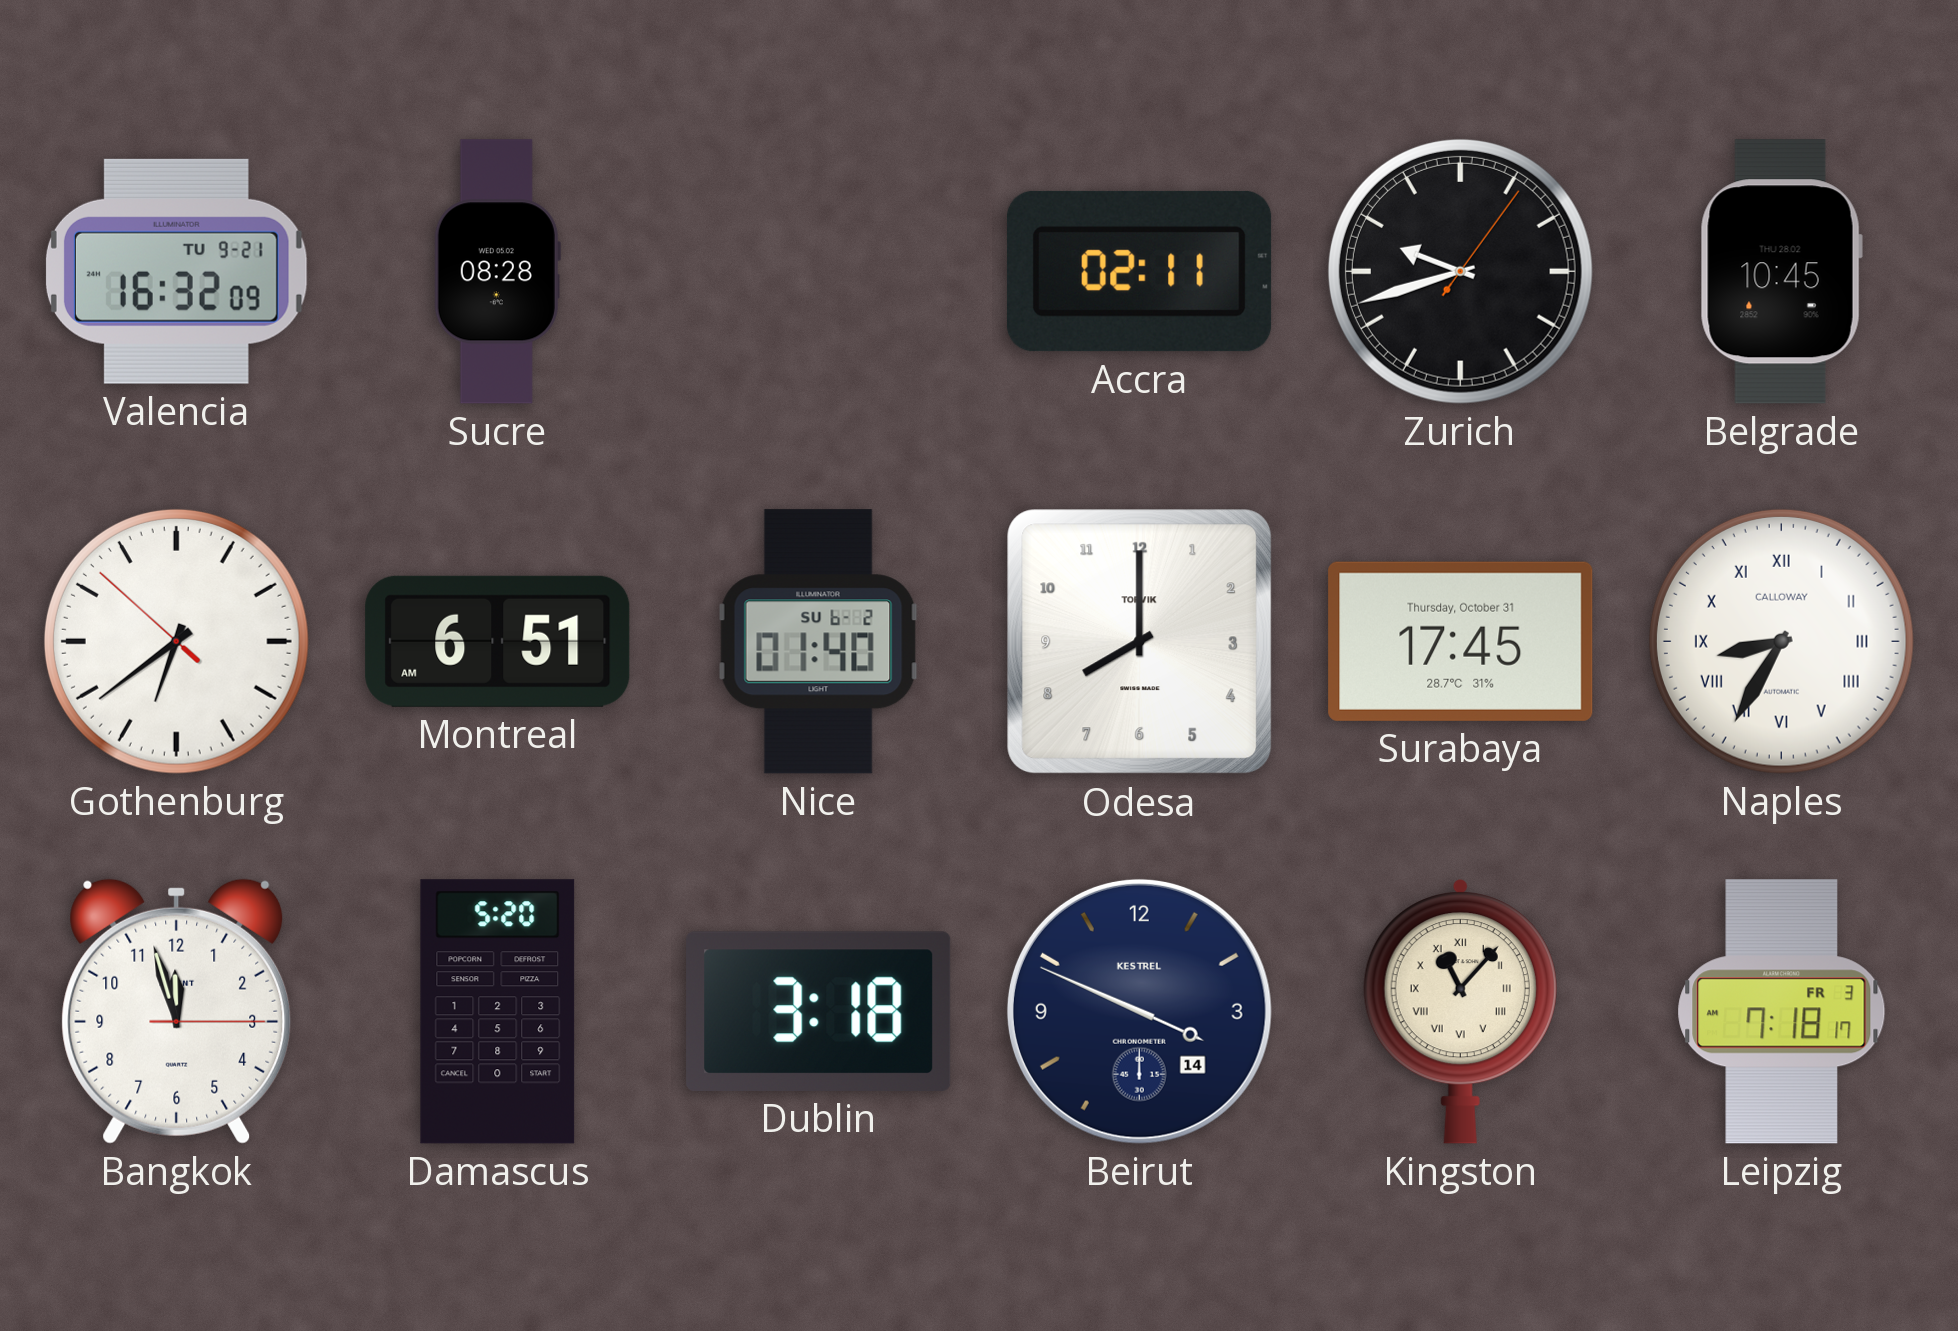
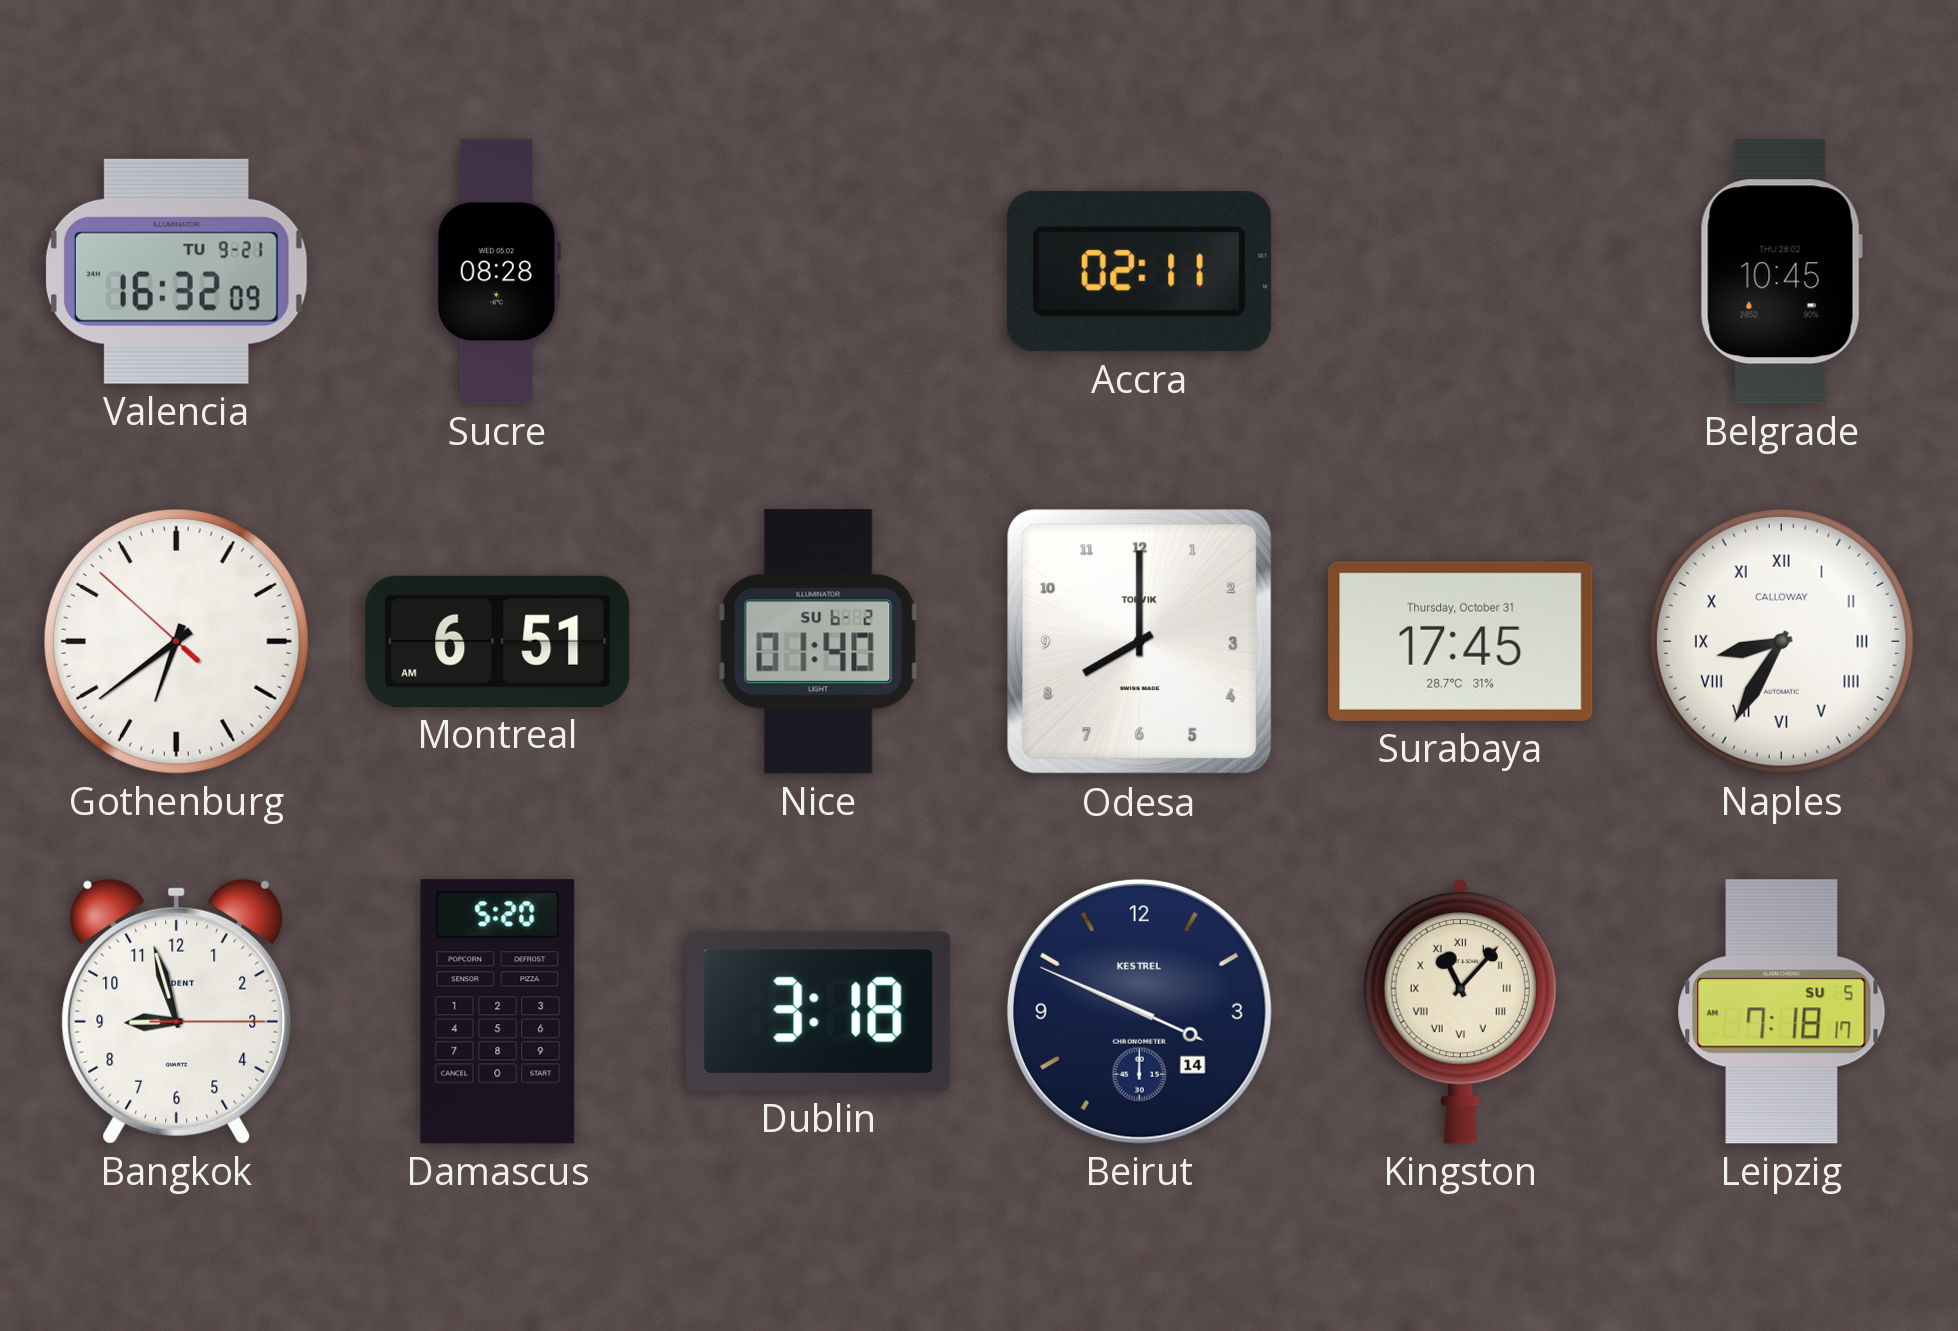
Zurich: 9:42 -> none
Bangkok: 11:57 -> 8:57
Leipzig date: FR 3 -> SU 5
